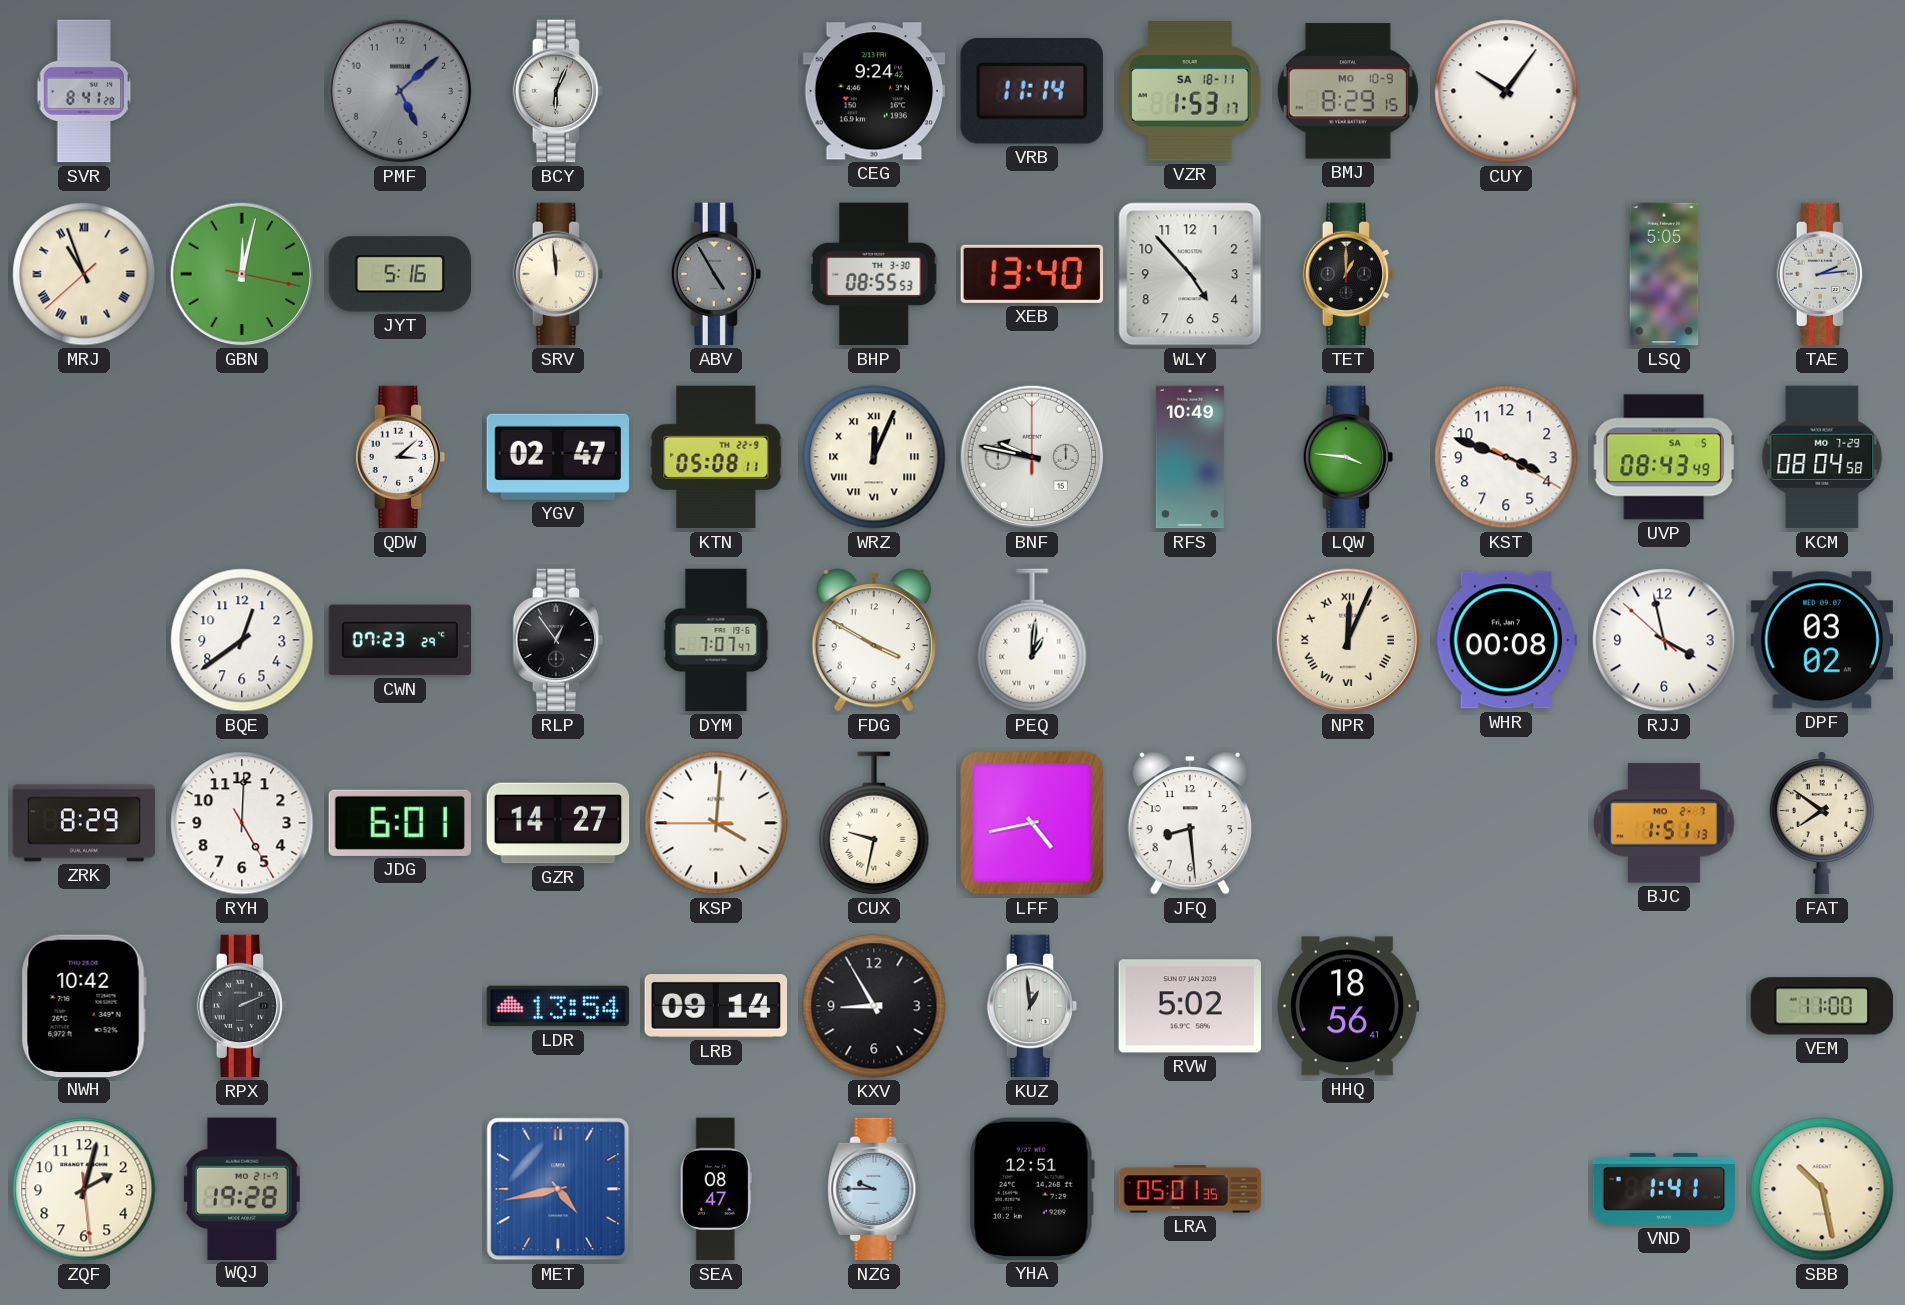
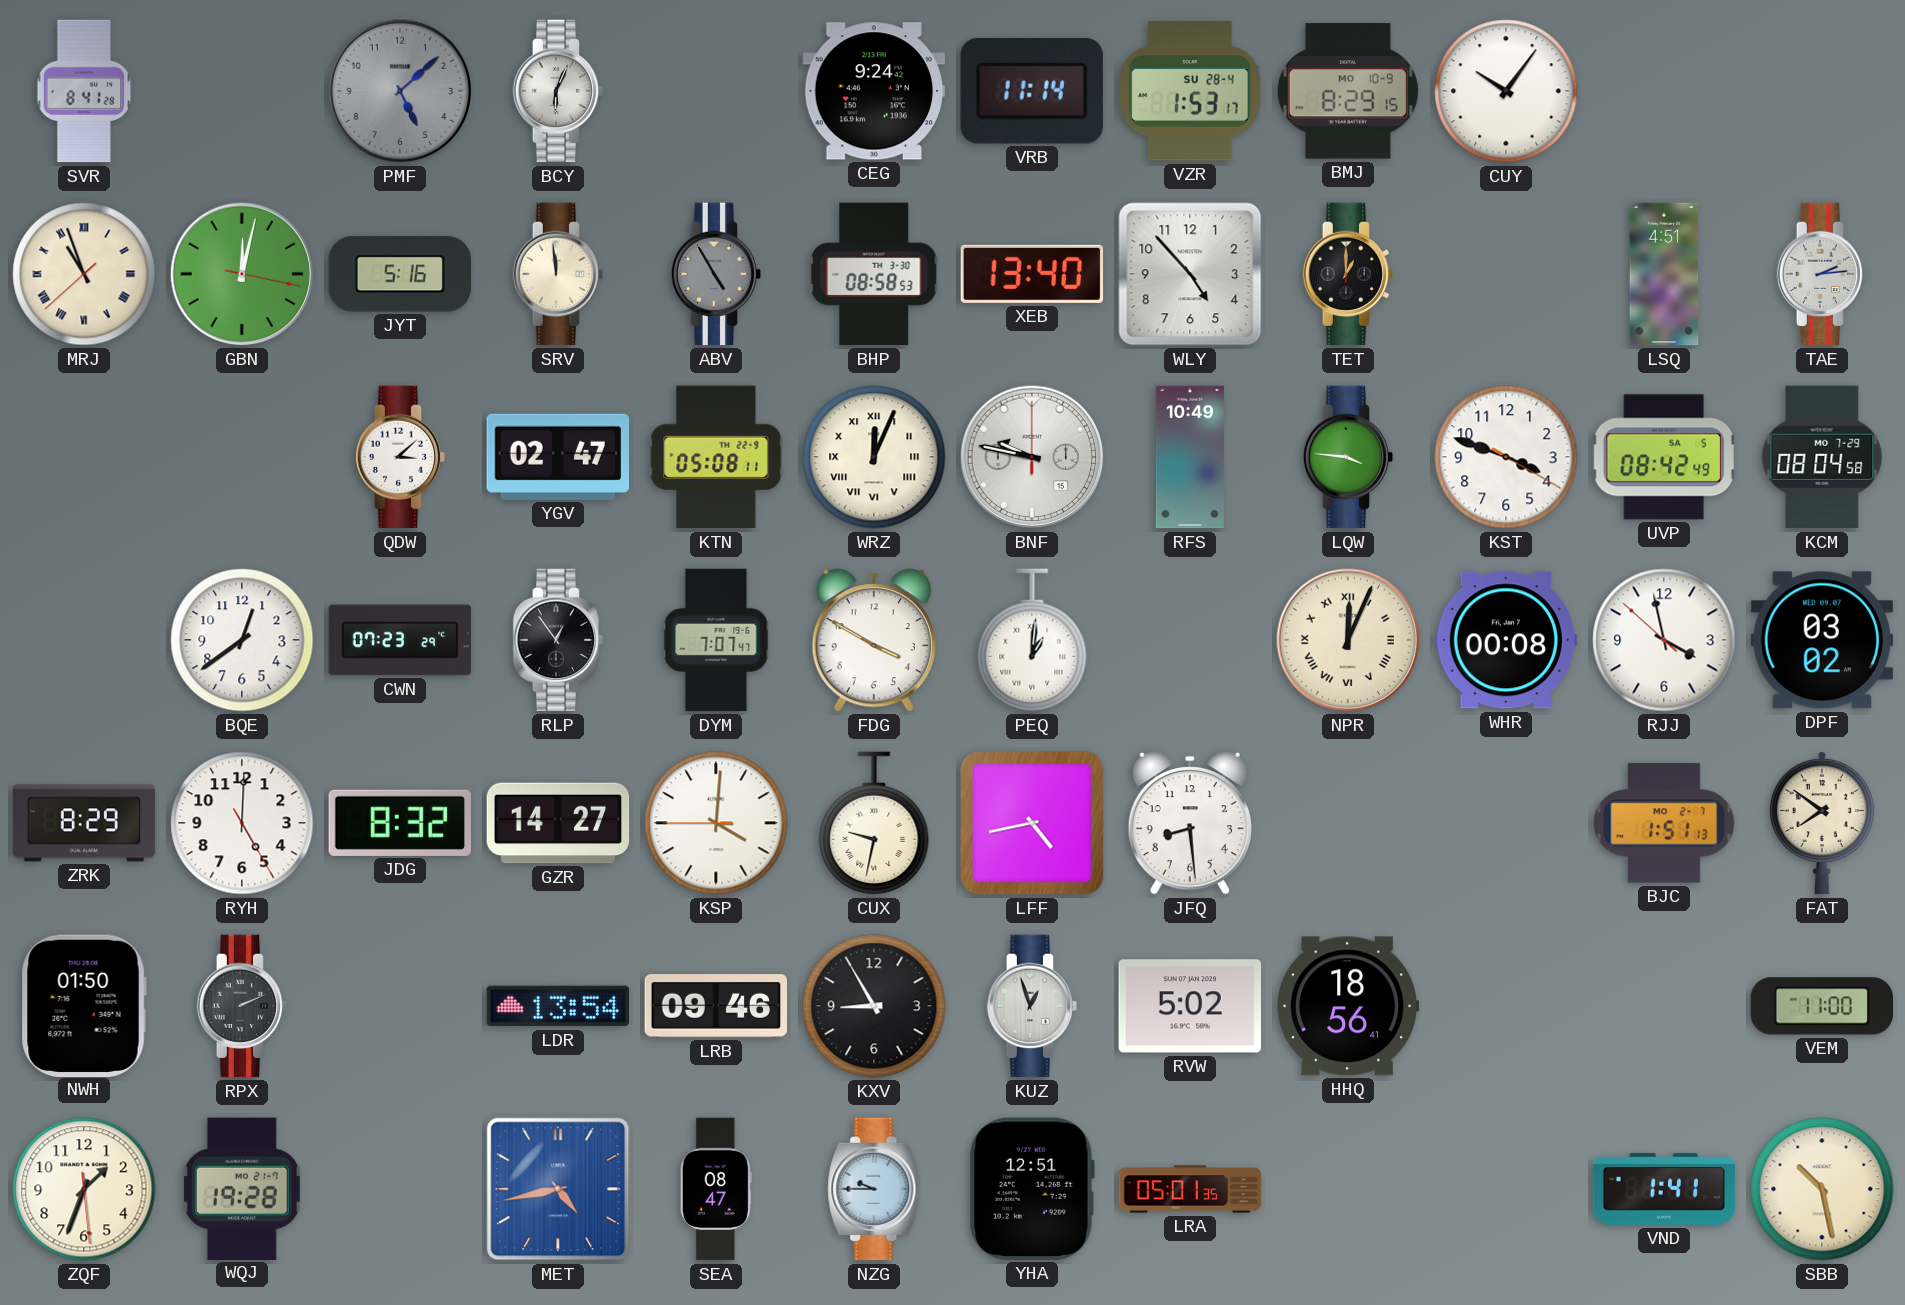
VZR date: SA 18-11 -> SU 28-4
BHP: 08:55 -> 08:58
LSQ: 5:05 -> 4:51
UVP: 08:43 -> 08:42
JDG: 6:01 -> 8:32
NWH: 10:42 -> 01:50
LRB: 09:14 -> 09:46
KUZ: 12:59 -> 12:57
ZQF: 2:02 -> 1:33
